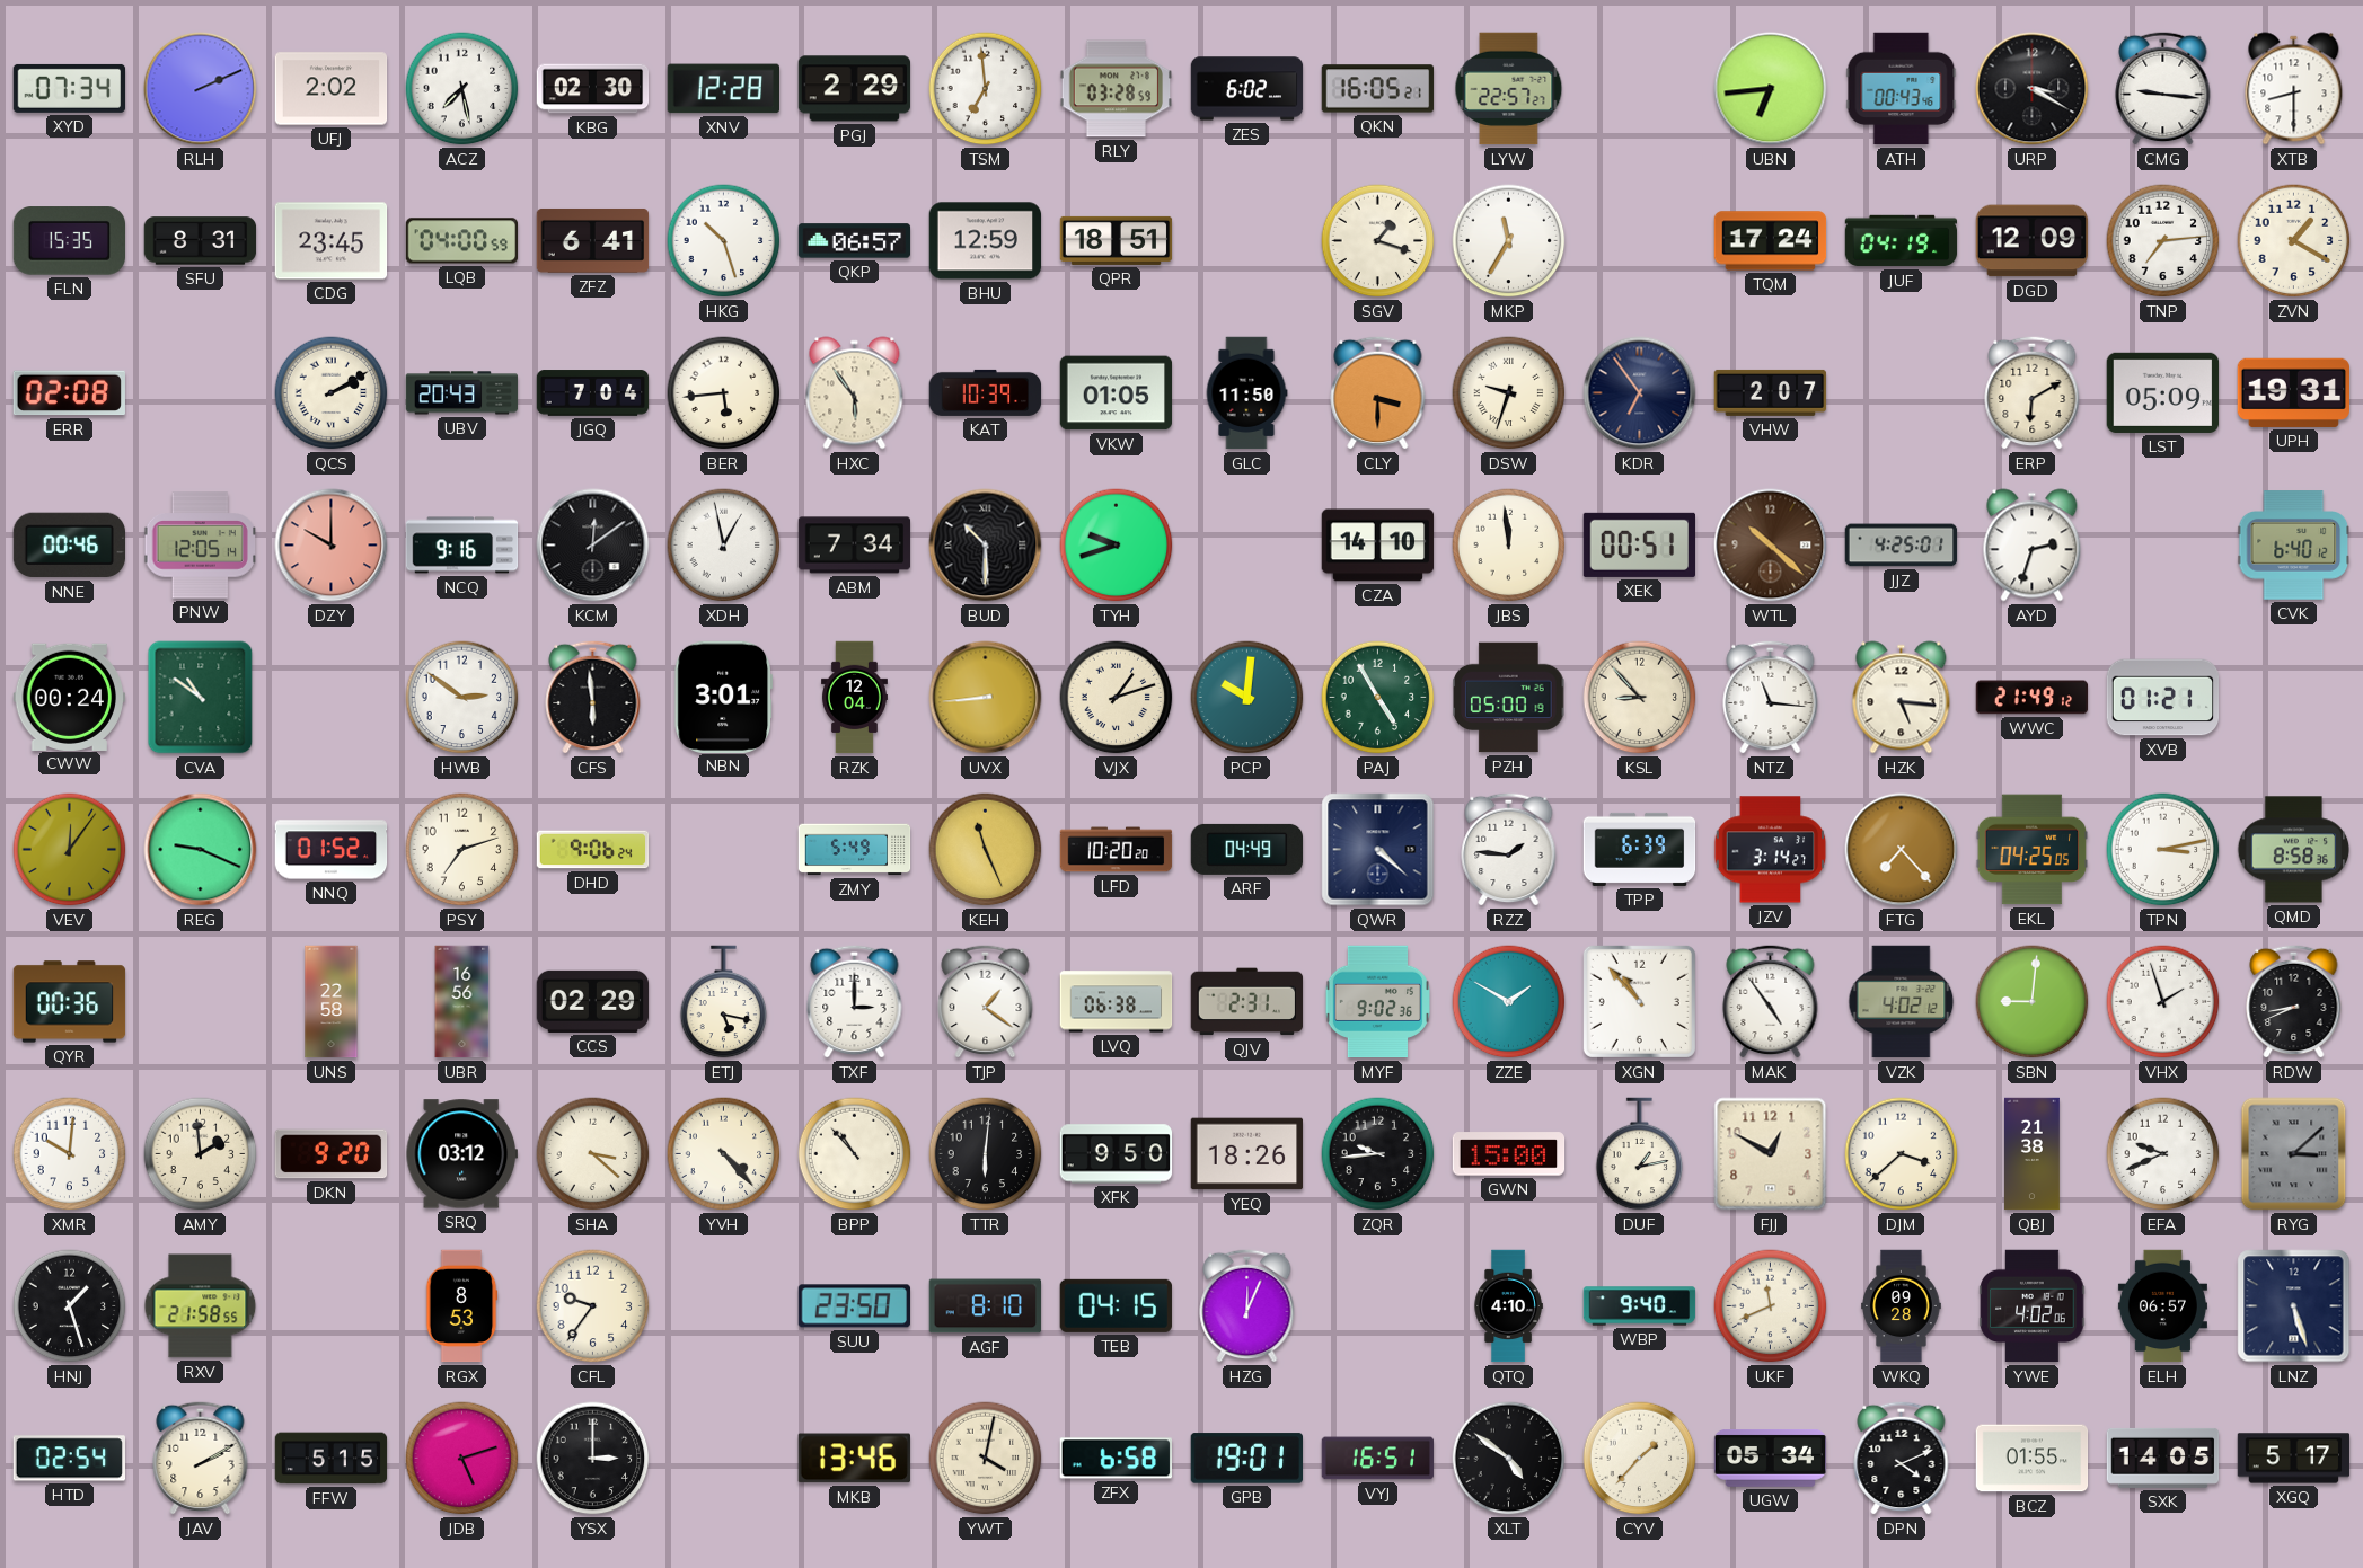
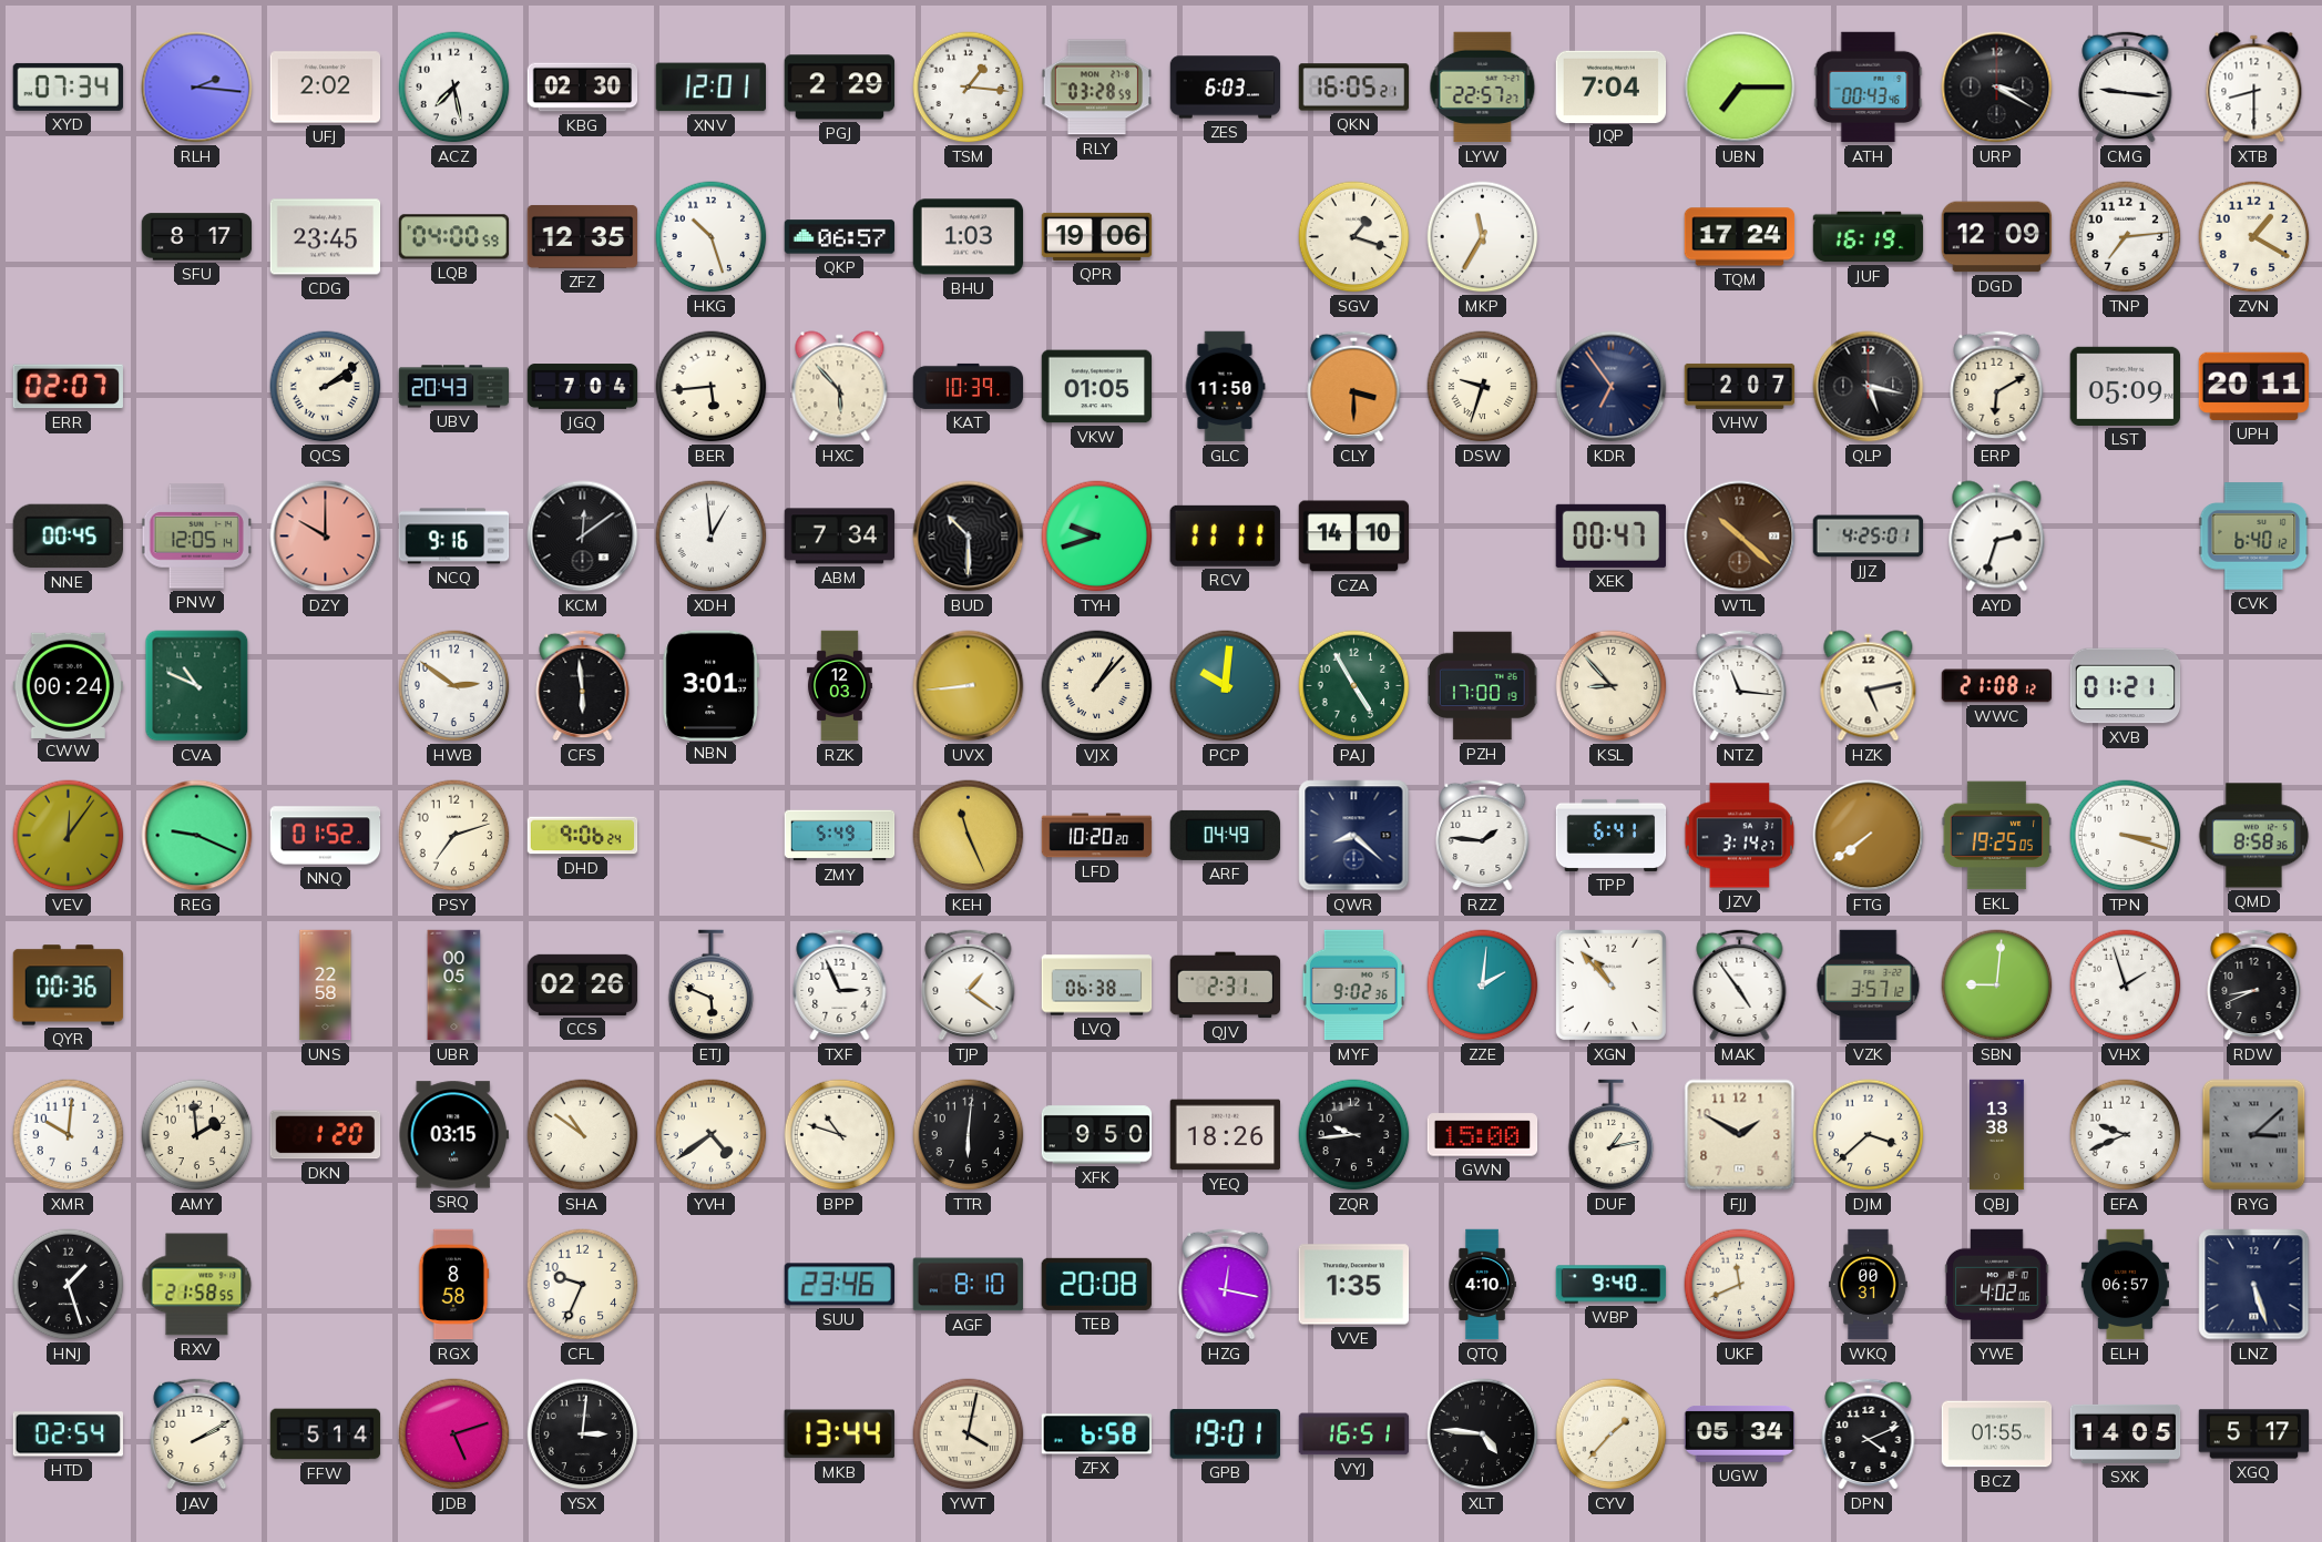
RLH: 2:11 -> 2:16
XNV: 12:28 -> 12:01
TSM: 6:59 -> 1:16
ZES: 6:02 -> 6:03
JQP: none -> 7:04
UBN: 6:44 -> 7:15
FLN: 15:35 -> none
SFU: 8:31 -> 8:17
ZFZ: 6:41 -> 12:35
BHU: 12:59 -> 1:03
QPR: 18:51 -> 19:06
JUF: 04:19 -> 16:19
ERR: 02:08 -> 02:07
QCS: 2:10 -> 2:09
HXC: 5:54 -> 5:53
QLP: none -> 5:17
UPH: 19:31 -> 20:11
NNE: 00:46 -> 00:45
XDH: 12:58 -> 12:59
RCV: none -> 11:11
JBS: 11:59 -> none
XEK: 00:51 -> 00:47
CVA: 10:51 -> 10:49
RZK: 12:04 -> 12:03
VJX: 1:12 -> 1:07
PZH: 05:00 -> 17:00
HZK: 5:16 -> 5:13
WWC: 21:49 -> 21:08
QWR: 4:22 -> 8:22
TPP: 6:39 -> 6:41
FTG: 7:23 -> 7:39
EKL: 04:25 -> 19:25
TPN: 3:13 -> 3:18
UBR: 16:56 -> 00:05
CCS: 02:29 -> 02:26
ETJ: 5:17 -> 5:49
TXF: 3:00 -> 2:56
ZZE: 1:50 -> 2:01
VZK: 4:02 -> 3:57
DKN: 9:20 -> 1:20
SRQ: 03:12 -> 03:15
SHA: 3:22 -> 10:51
YVH: 4:23 -> 4:39
BPP: 10:53 -> 10:48
FJJ: 12:50 -> 1:50
QBJ: 21:38 -> 13:38
RGX: 8:53 -> 8:58
CFL: 9:36 -> 9:34
SUU: 23:50 -> 23:46
TEB: 04:15 -> 20:08
HZG: 12:04 -> 12:17
VVE: none -> 1:35
WKQ: 09:28 -> 00:31
FFW: 5:15 -> 5:14
YSX: 3:00 -> 3:01
MKB: 13:46 -> 13:44
XLT: 4:51 -> 4:46
